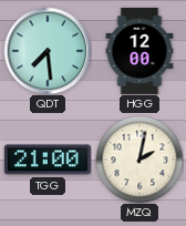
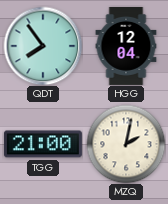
QDT: 7:29 -> 7:54
HGG: 12:00 -> 12:04
